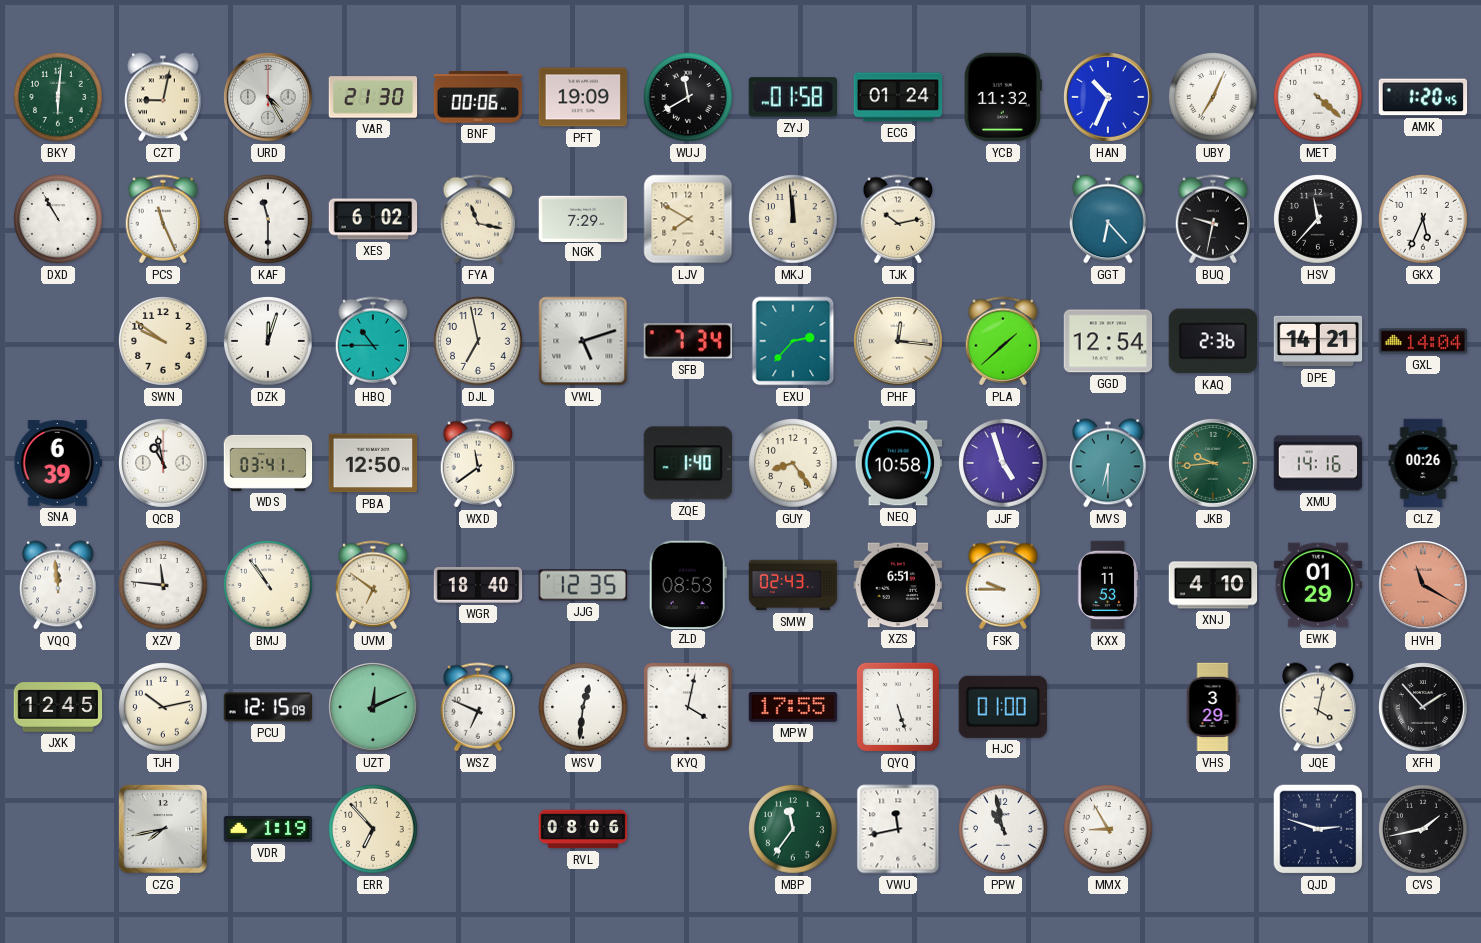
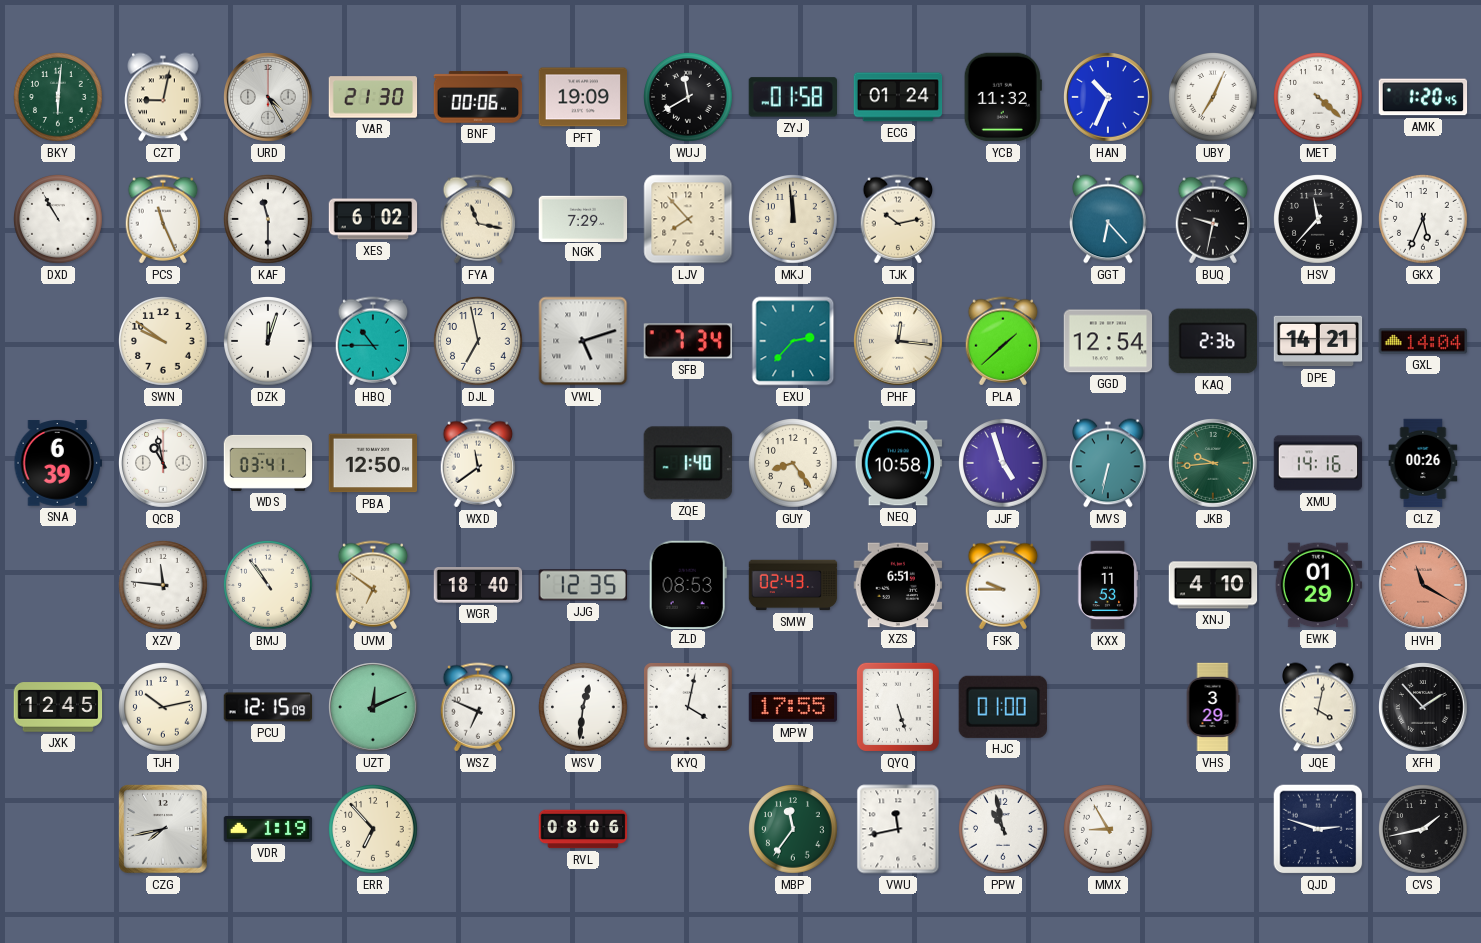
LJV: 7:50 -> 7:53
MVS: 6:30 -> 6:32
VQQ: 11:59 -> none
